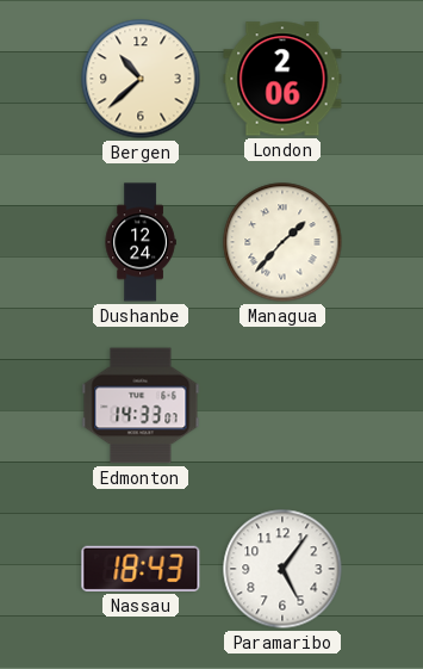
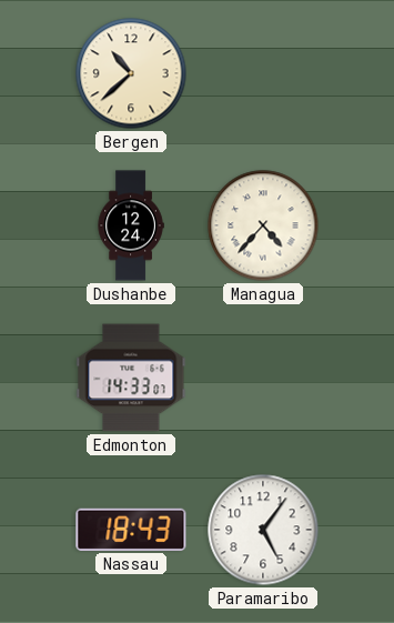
London: 2:06 -> none
Managua: 1:37 -> 4:37
